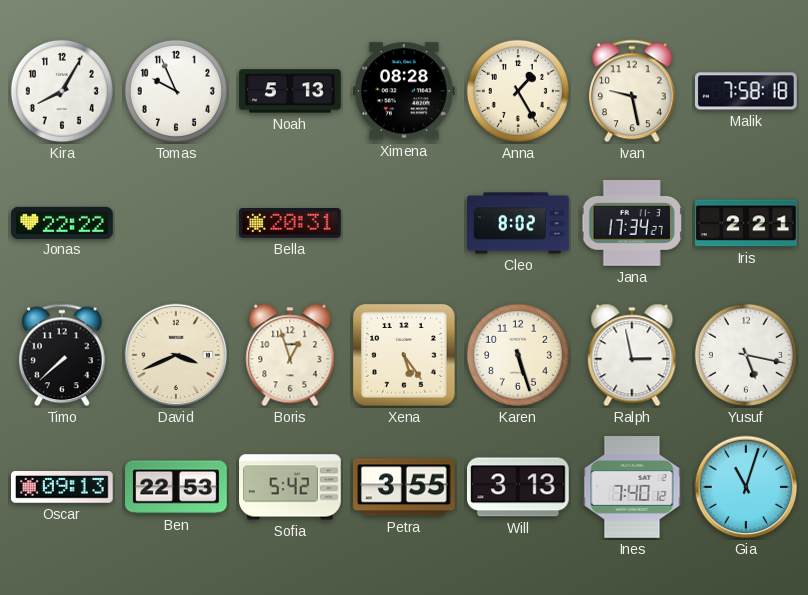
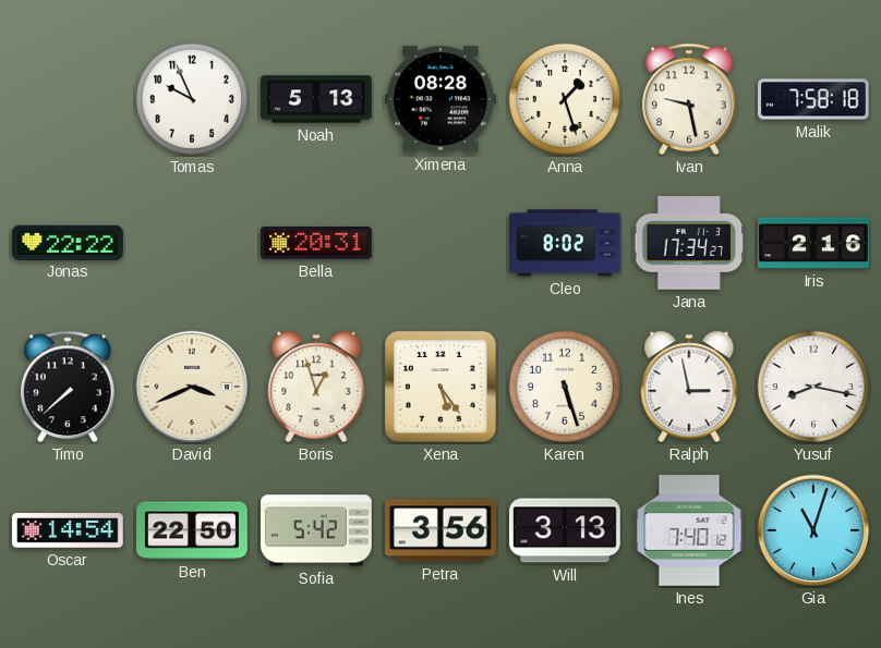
Kira: 8:05 -> none
Anna: 1:25 -> 1:27
Iris: 2:21 -> 2:16
Yusuf: 5:17 -> 8:17
Oscar: 09:13 -> 14:54
Ben: 22:53 -> 22:50
Petra: 3:55 -> 3:56
